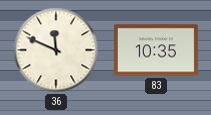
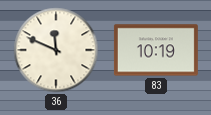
83: 10:35 -> 10:19
